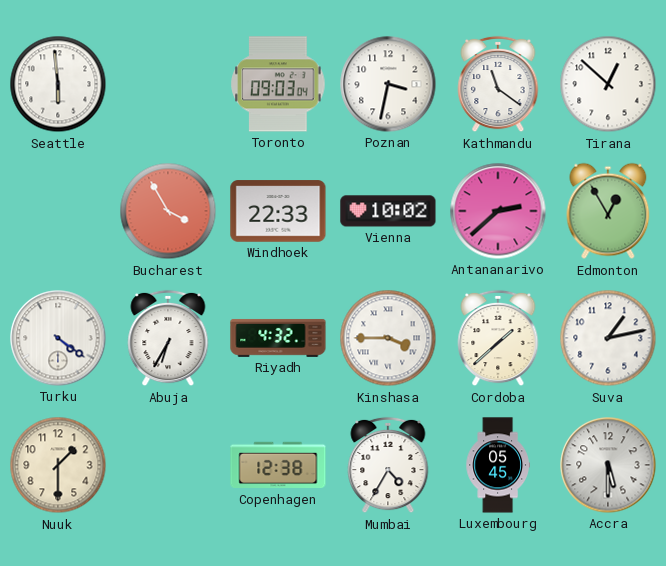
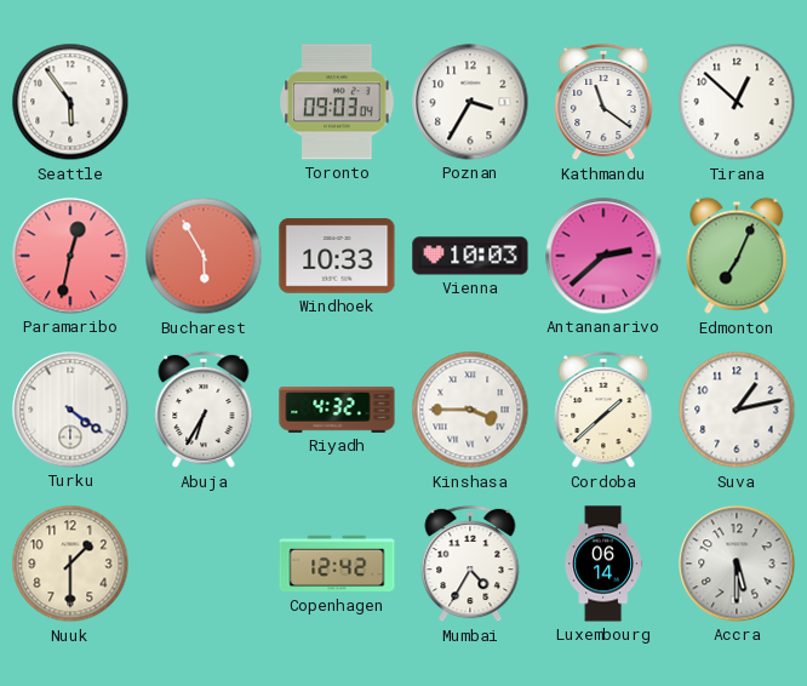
Seattle: 5:59 -> 5:54
Poznan: 3:32 -> 3:35
Paramaribo: none -> 12:32
Bucharest: 3:55 -> 5:55
Windhoek: 22:33 -> 10:33
Vienna: 10:02 -> 10:03
Edmonton: 12:55 -> 7:04
Copenhagen: 12:38 -> 12:42
Luxembourg: 05:45 -> 06:14
